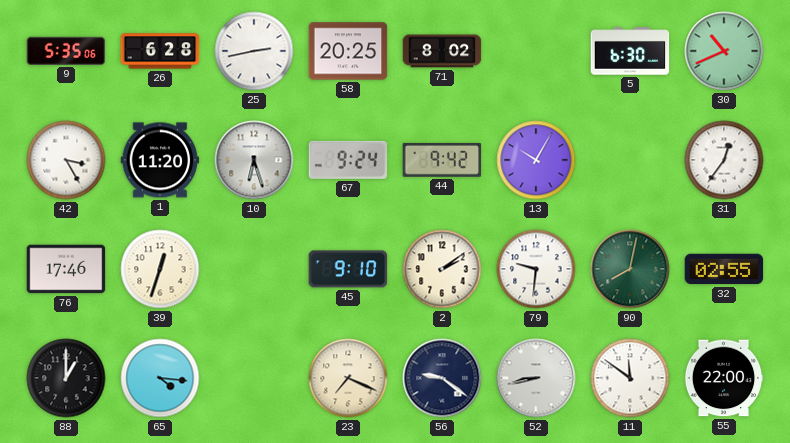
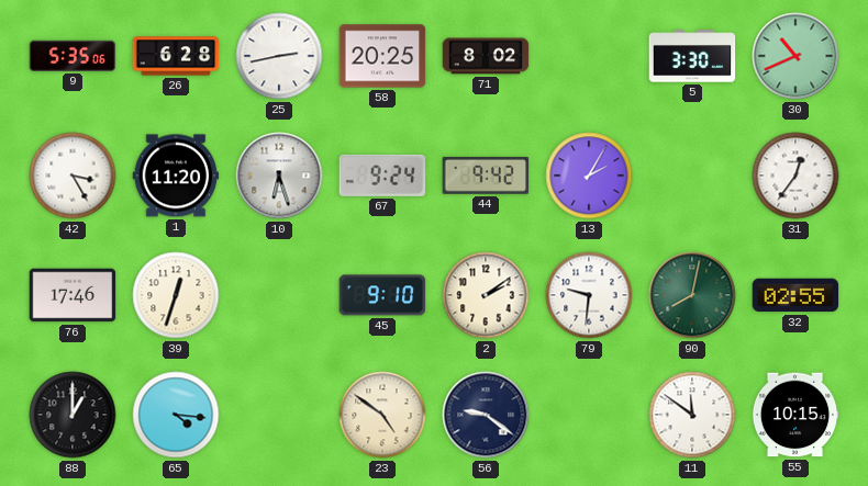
5: 6:30 -> 3:30
13: 10:05 -> 2:05
23: 7:19 -> 4:51
52: 8:43 -> none
55: 22:00 -> 10:15
